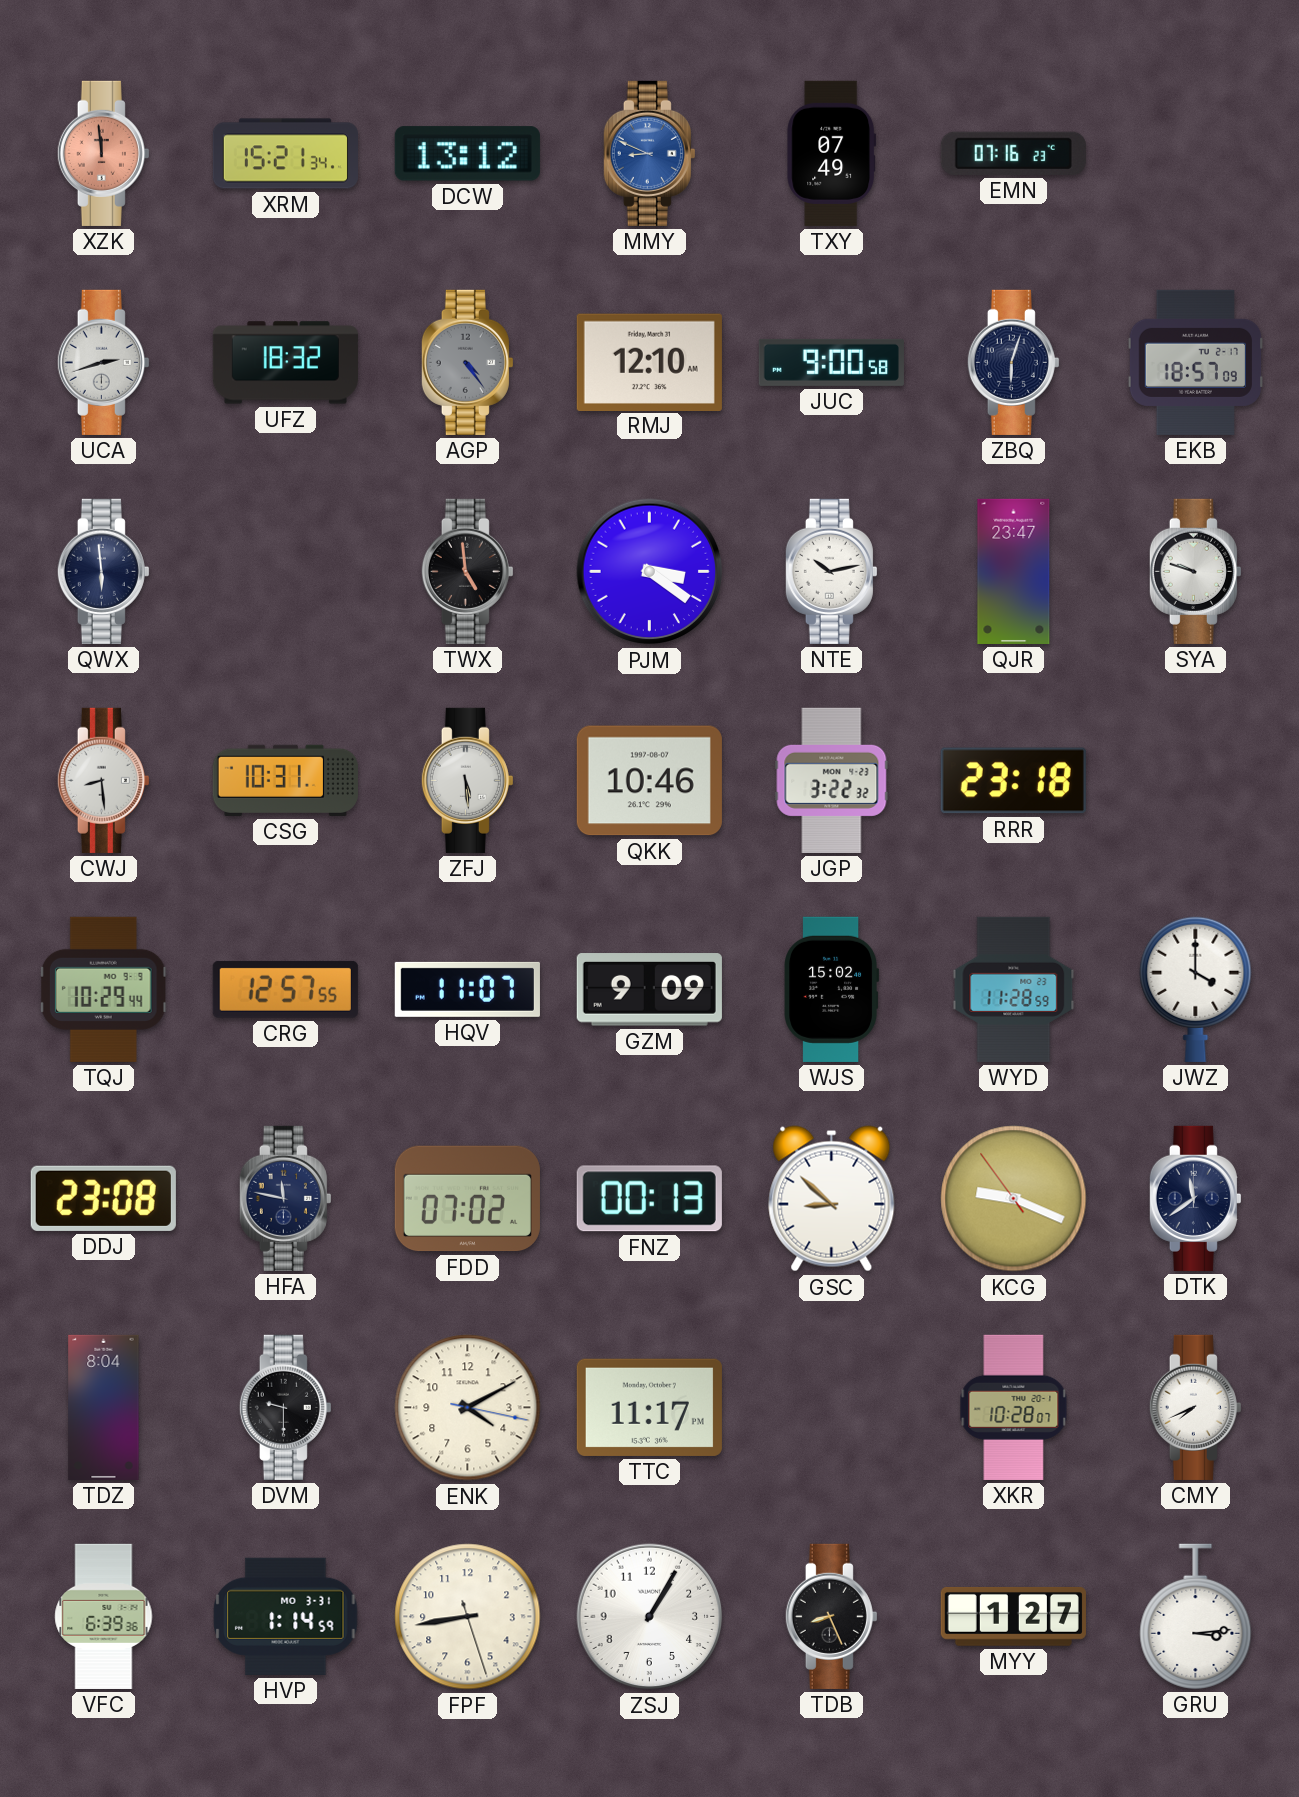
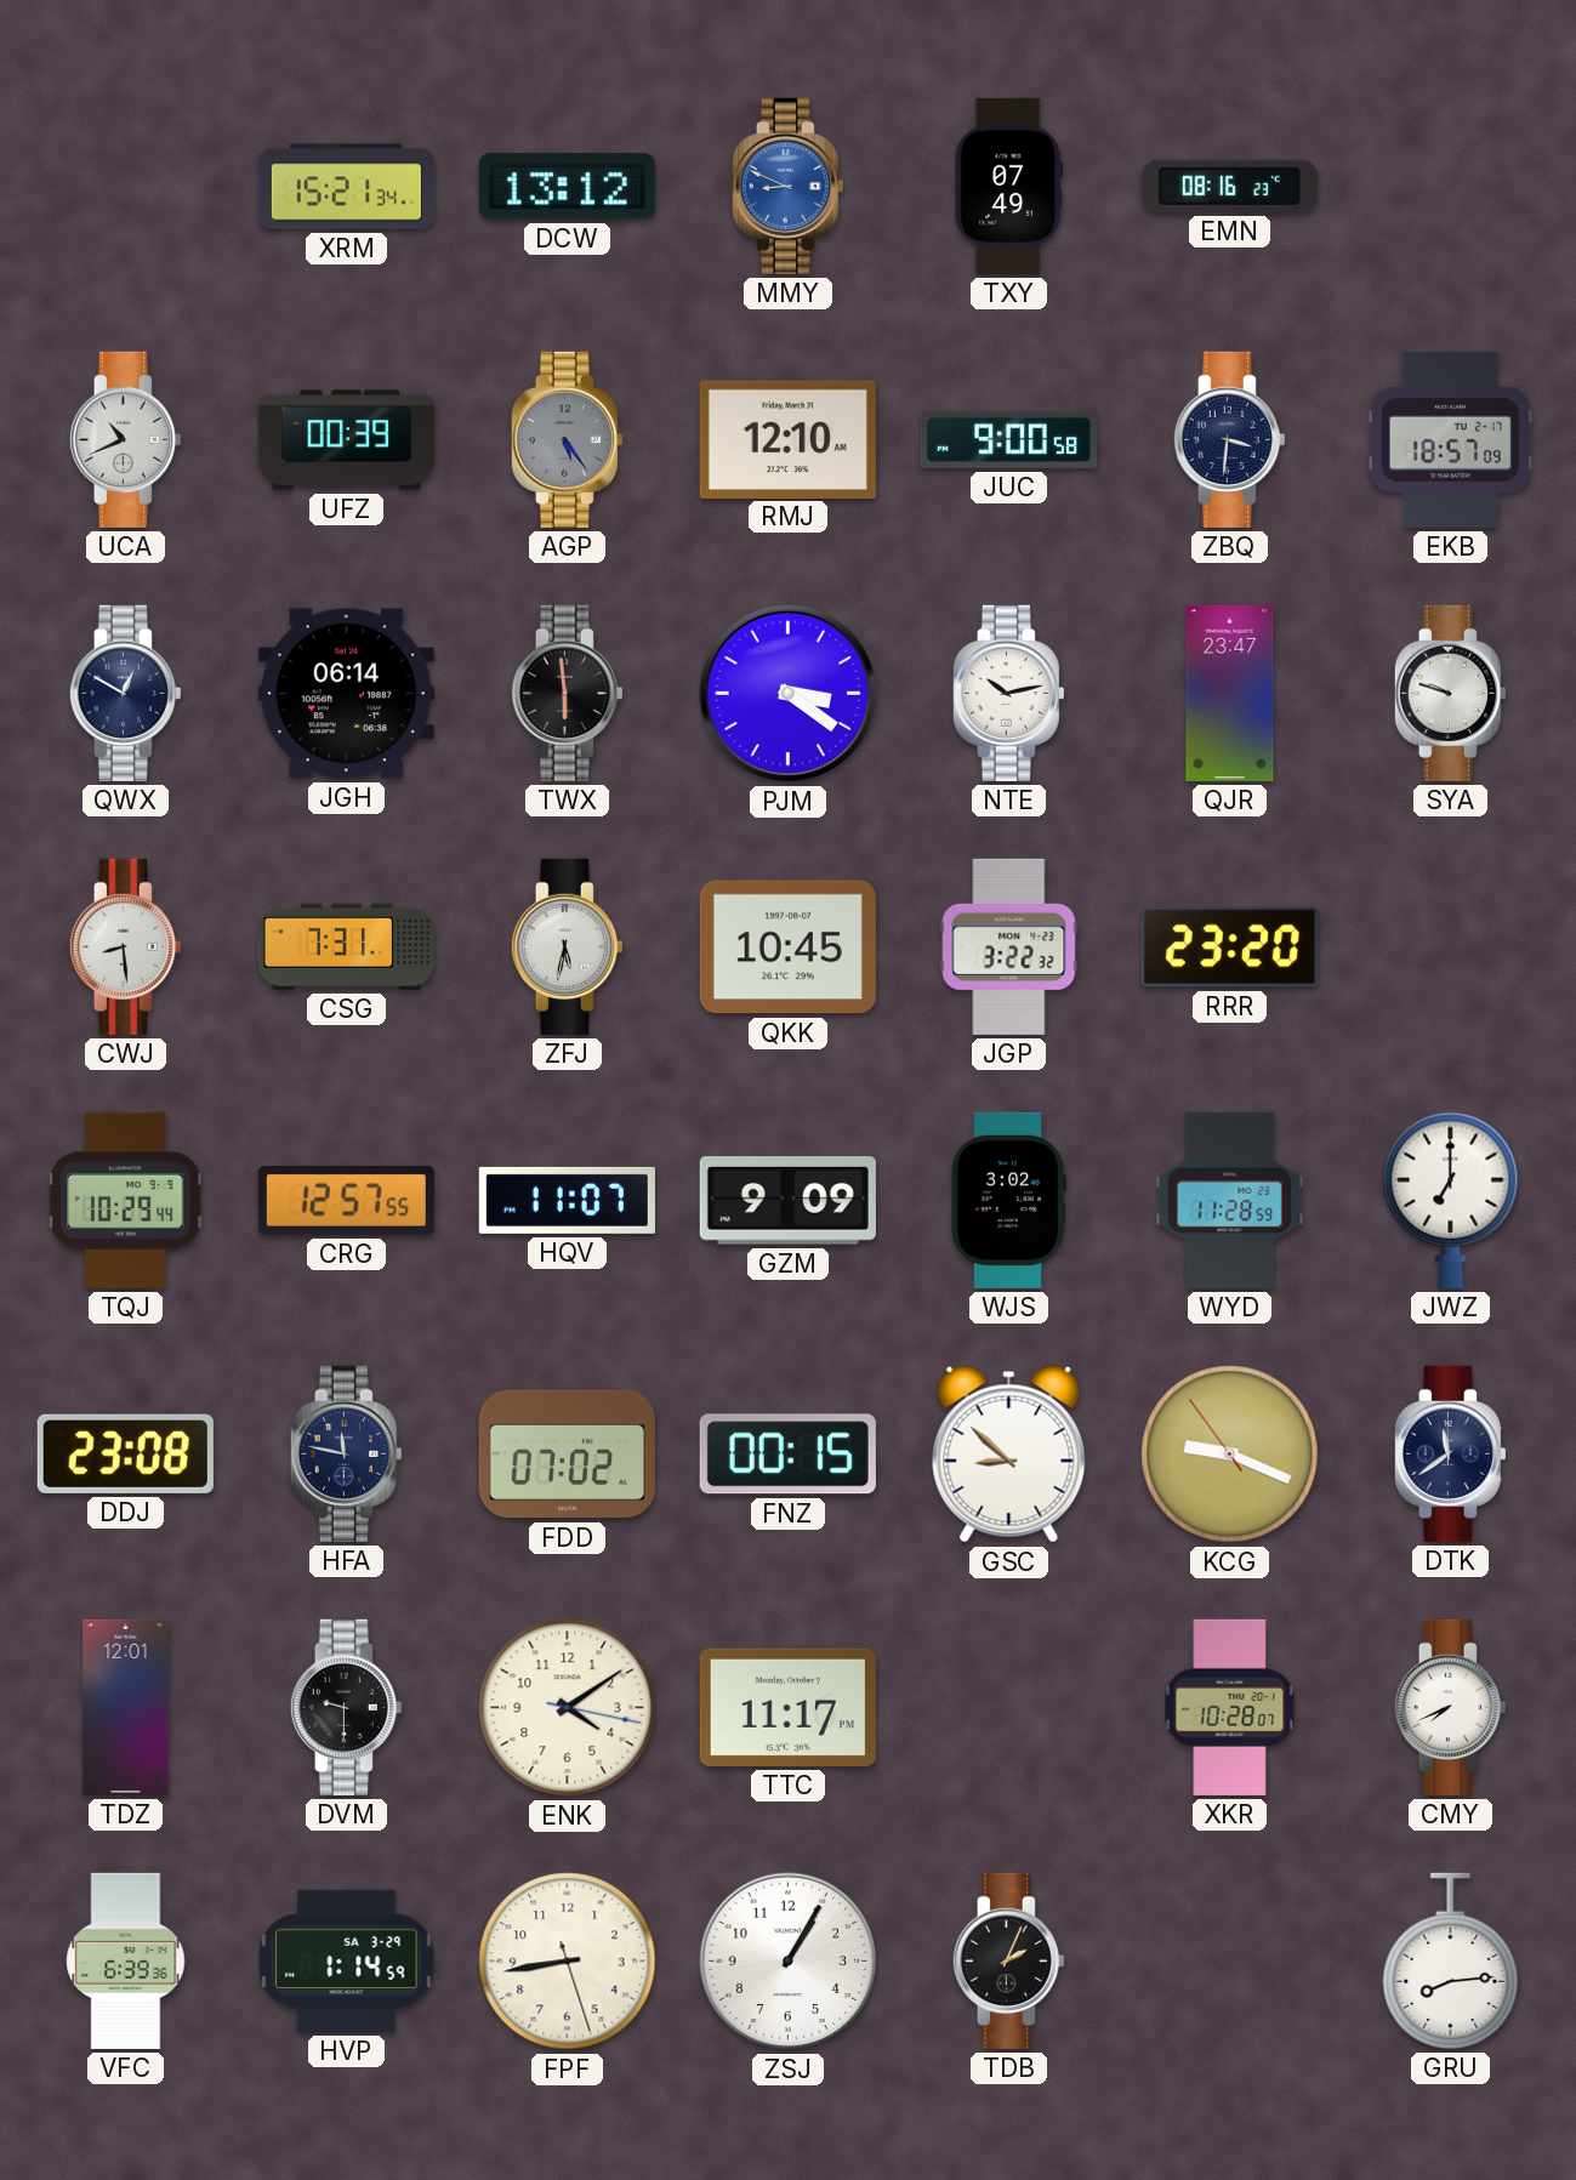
XZK: 11:59 -> none
EMN: 07:16 -> 08:16
UCA: 2:42 -> 10:41
UFZ: 18:32 -> 00:39
AGP: 4:24 -> 5:24
ZBQ: 6:03 -> 3:31
QWX: 5:59 -> 12:50
JGH: none -> 06:14
TWX: 4:59 -> 5:59
CSG: 10:31 -> 7:31
ZFJ: 5:29 -> 5:32
QKK: 10:46 -> 10:45
RRR: 23:18 -> 23:20
WJS: 15:02 -> 3:02
JWZ: 4:00 -> 7:00
FNZ: 00:13 -> 00:15
TDZ: 8:04 -> 12:01
ENK: 4:10 -> 4:09
HVP date: MO 3-31 -> SA 3-29
TDB: 8:26 -> 2:04
MYY: 1:27 -> none
GRU: 3:14 -> 8:14
